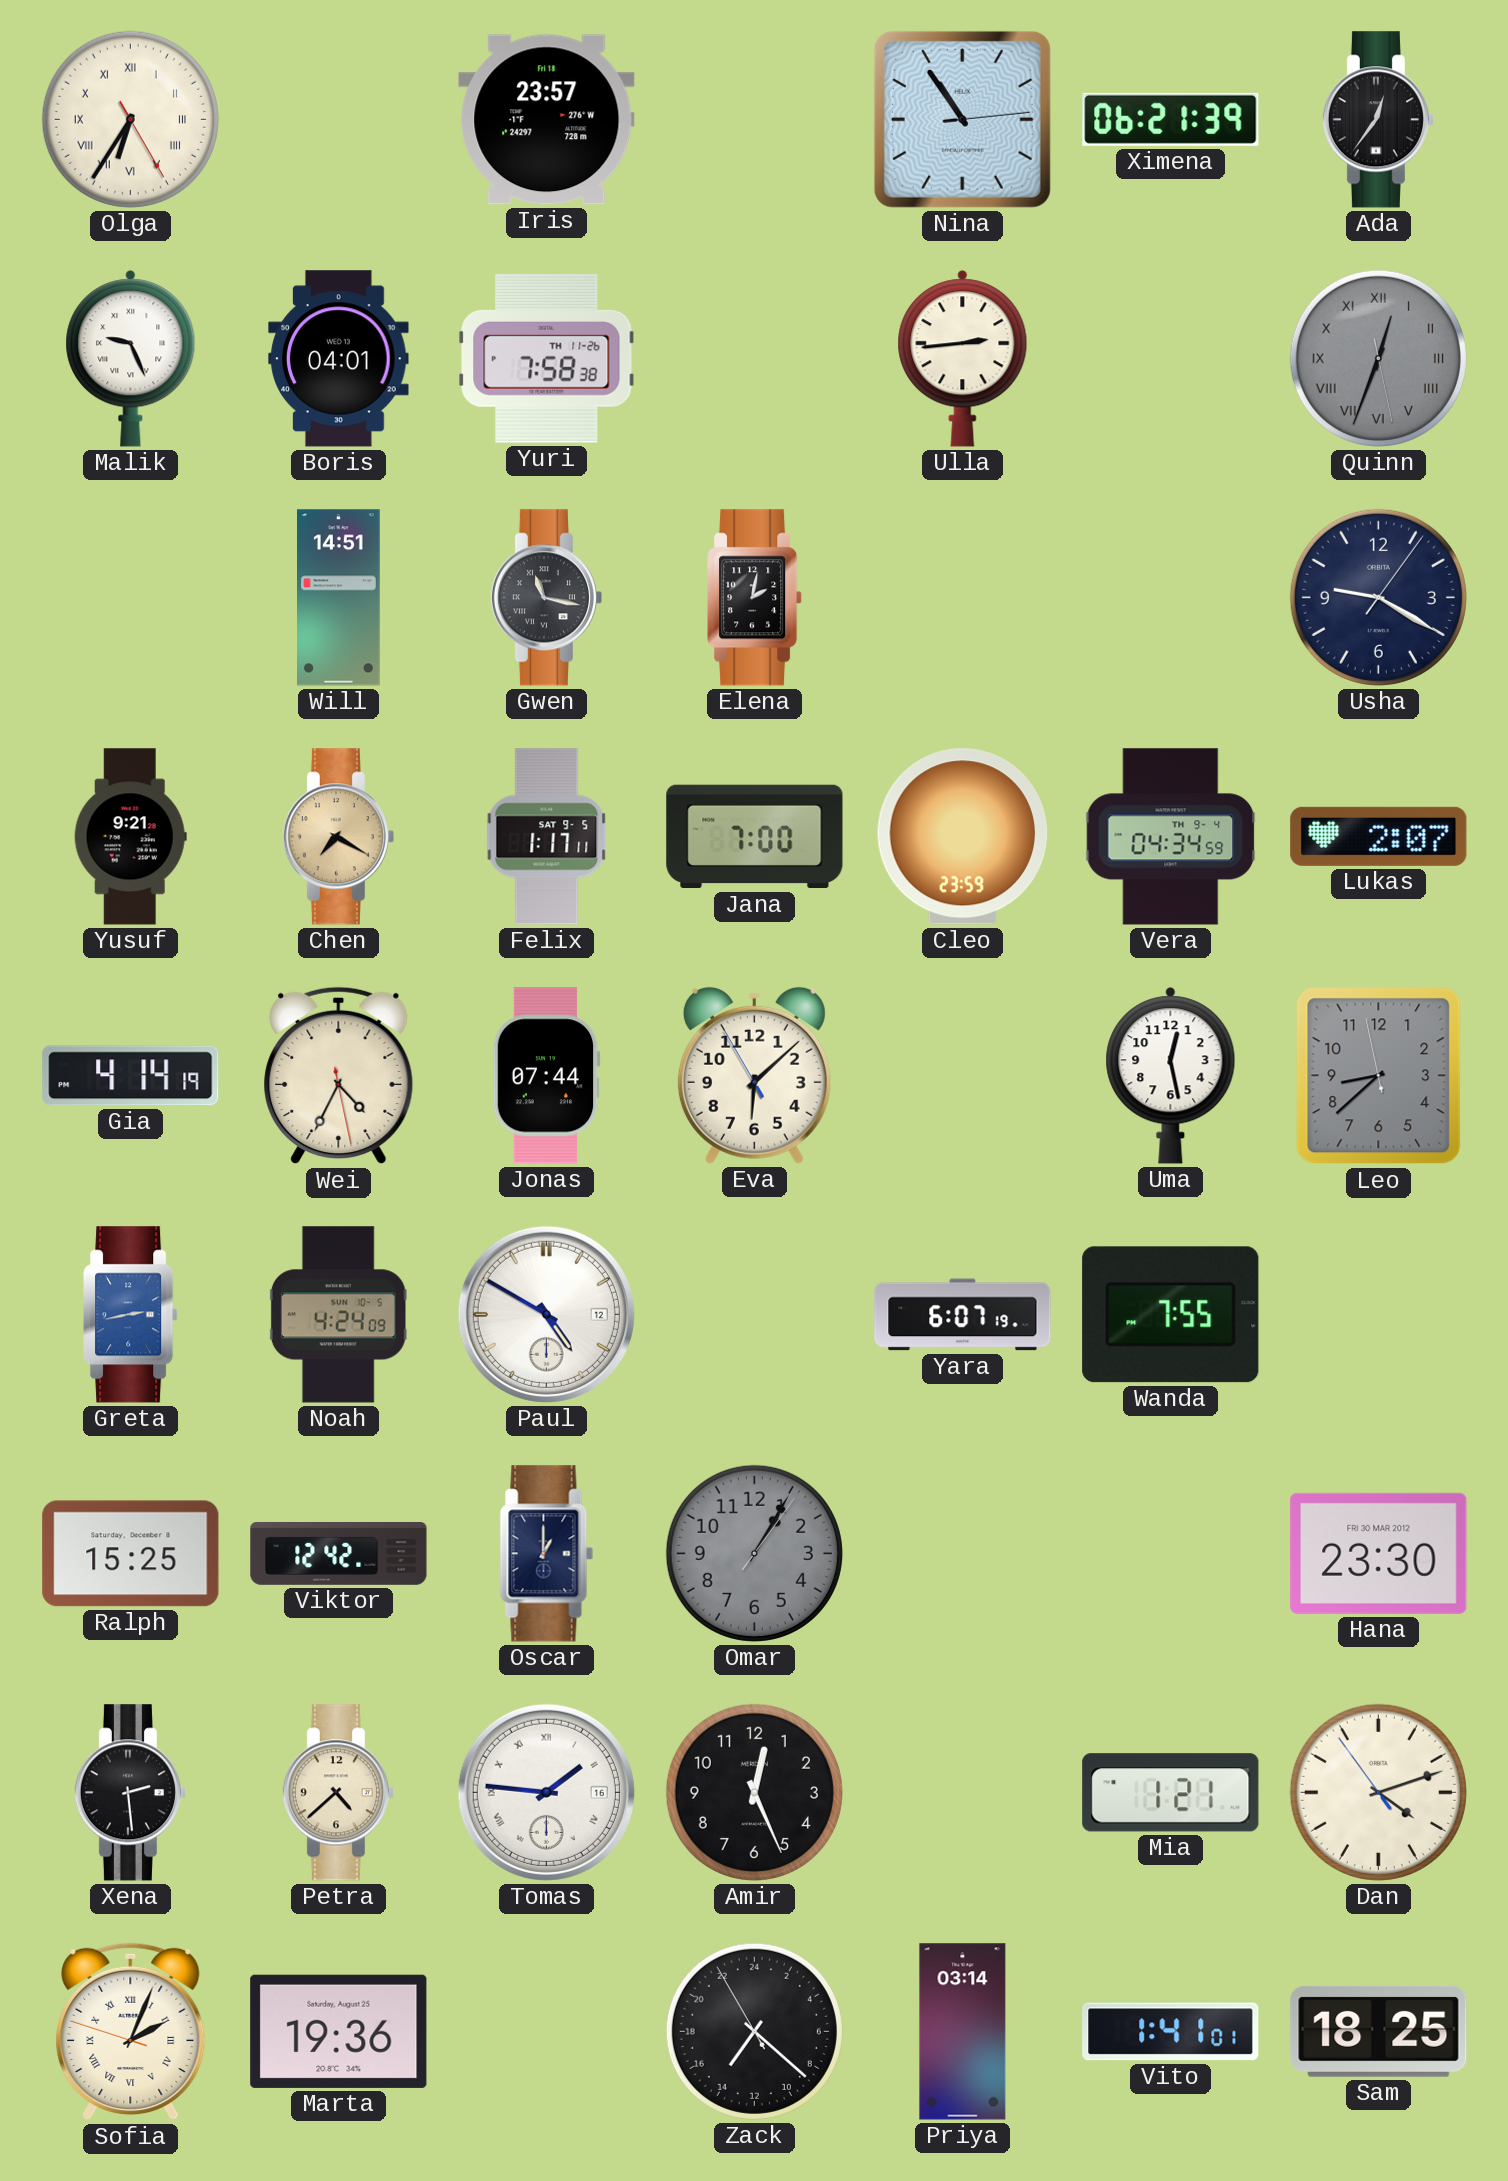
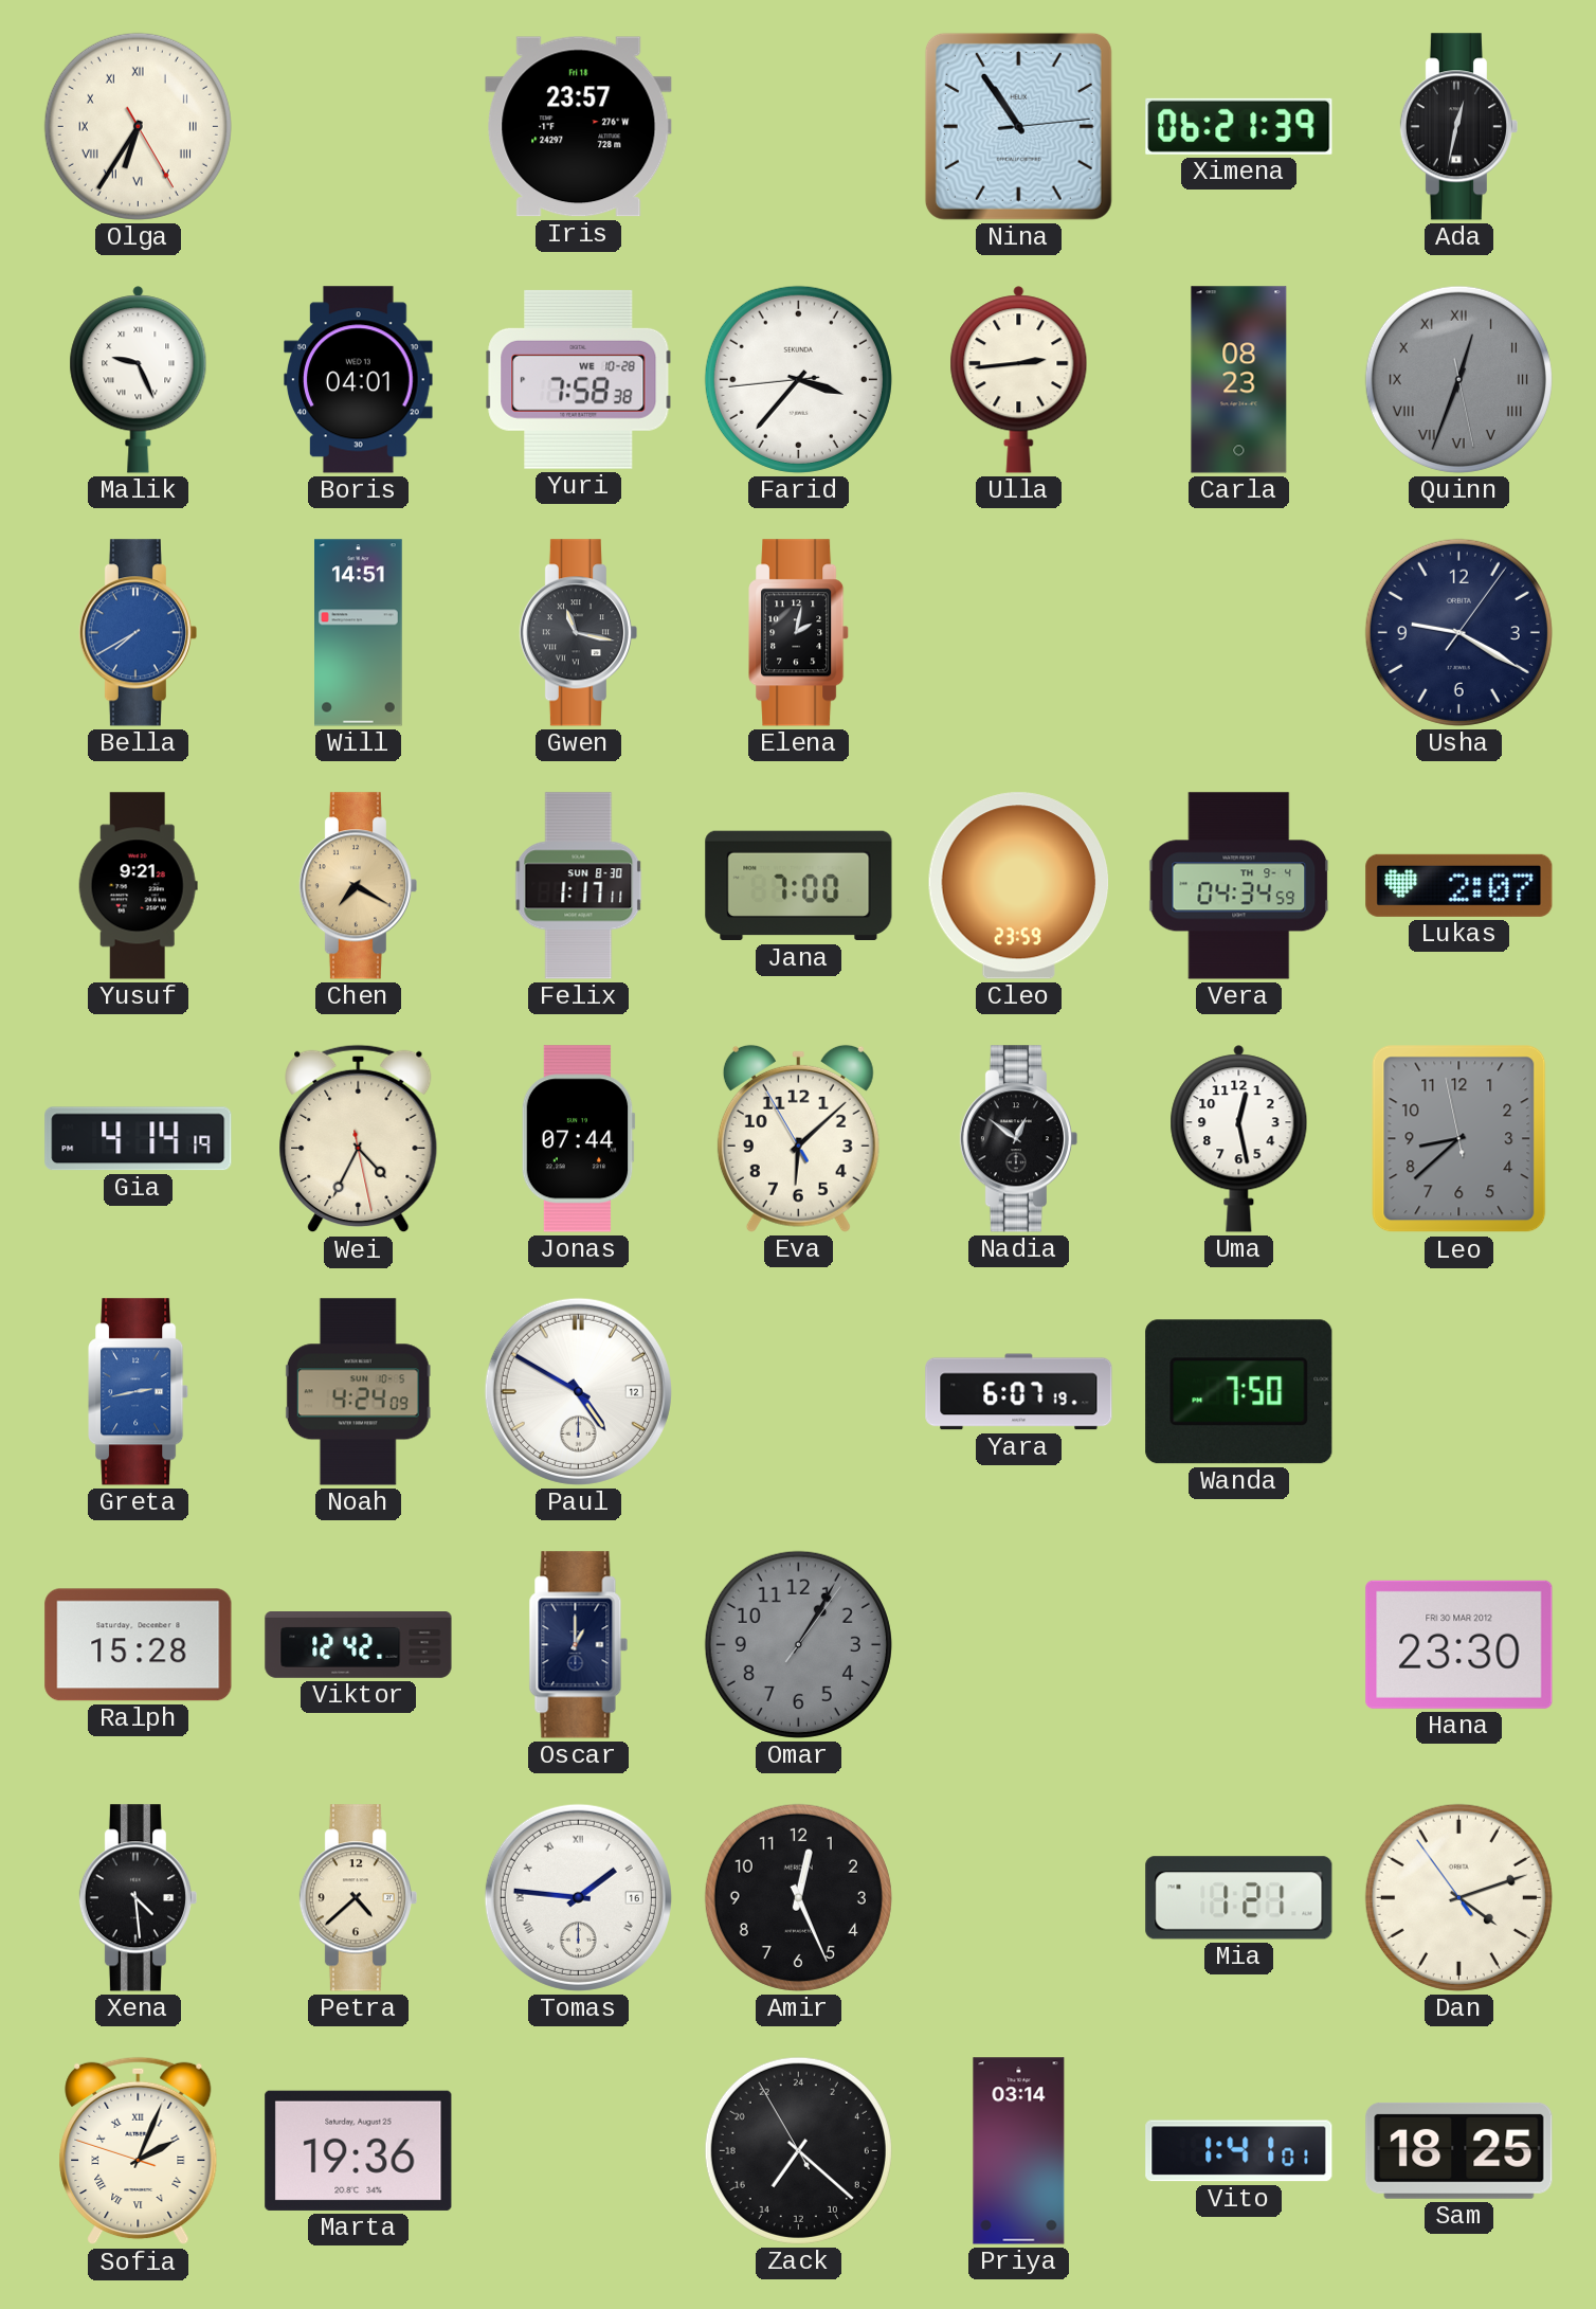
Ada: 12:36 -> 12:32
Yuri date: TH 11-26 -> WE 10-28
Farid: none -> 3:36
Carla: none -> 08:23
Bella: none -> 7:40
Felix date: SAT 9-5 -> SUN 8-30
Nadia: none -> 12:51
Wanda: 7:55 -> 7:50
Ralph: 15:25 -> 15:28
Xena: 2:29 -> 4:29
